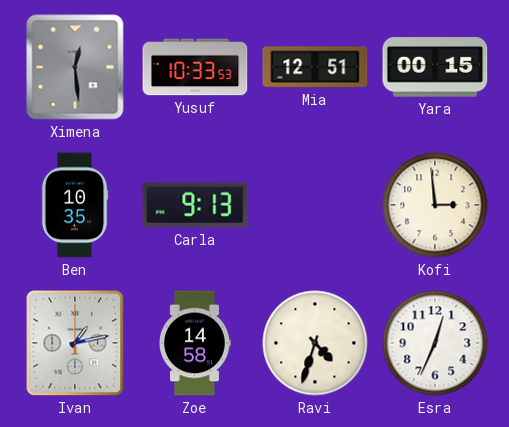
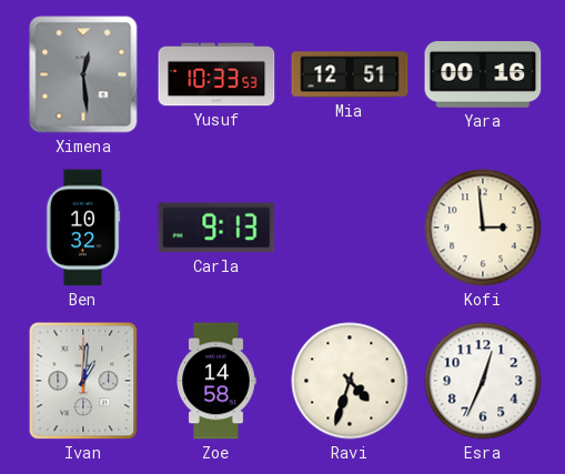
Yara: 00:15 -> 00:16
Ben: 10:35 -> 10:32
Ivan: 1:13 -> 1:01
